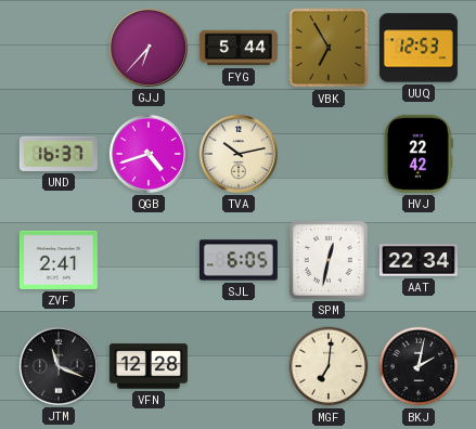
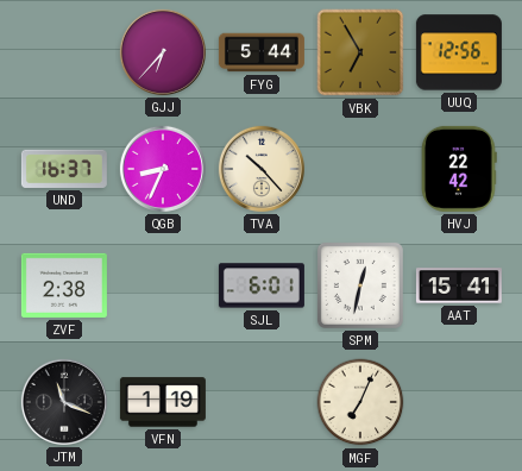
UUQ: 12:53 -> 12:56
QGB: 4:42 -> 8:34
TVA: 10:13 -> 10:23
ZVF: 2:41 -> 2:38
SJL: 6:05 -> 6:01
AAT: 22:34 -> 15:41
VFN: 12:28 -> 1:19
MGF: 7:01 -> 7:04
BKJ: 2:02 -> none
